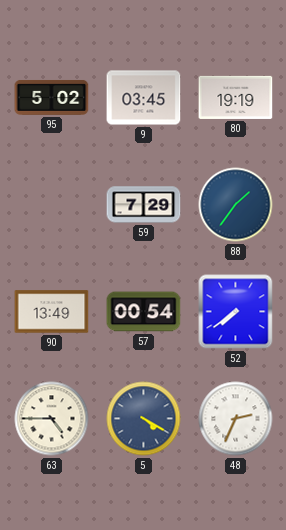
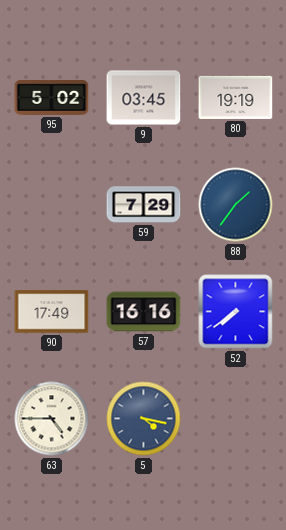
90: 13:49 -> 17:49
57: 00:54 -> 16:16
5: 4:20 -> 4:17
48: 2:34 -> none
